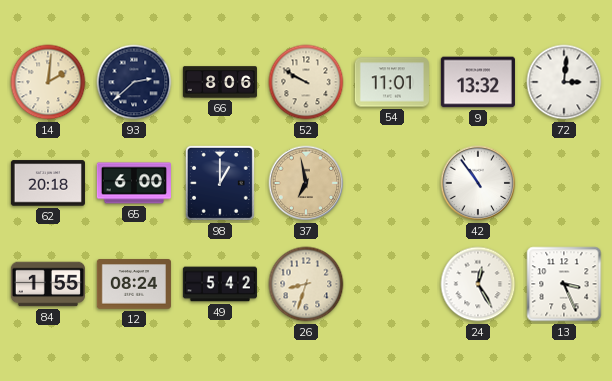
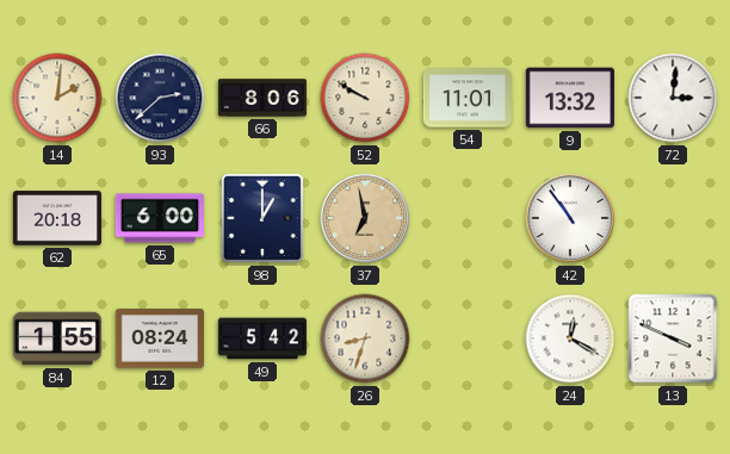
24: 12:25 -> 12:20
13: 3:26 -> 3:49
